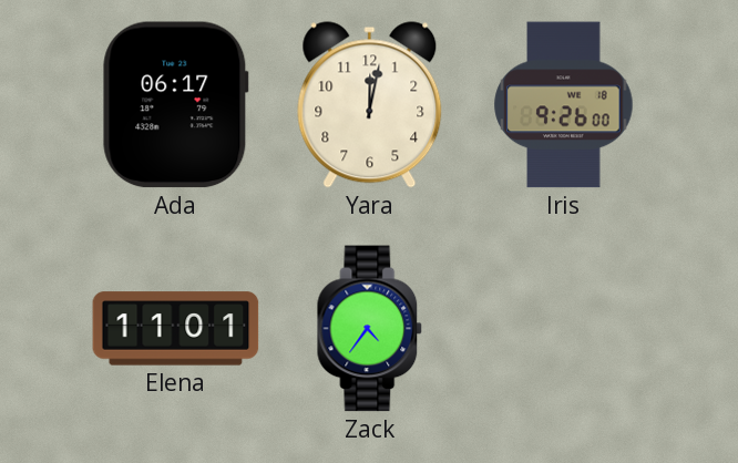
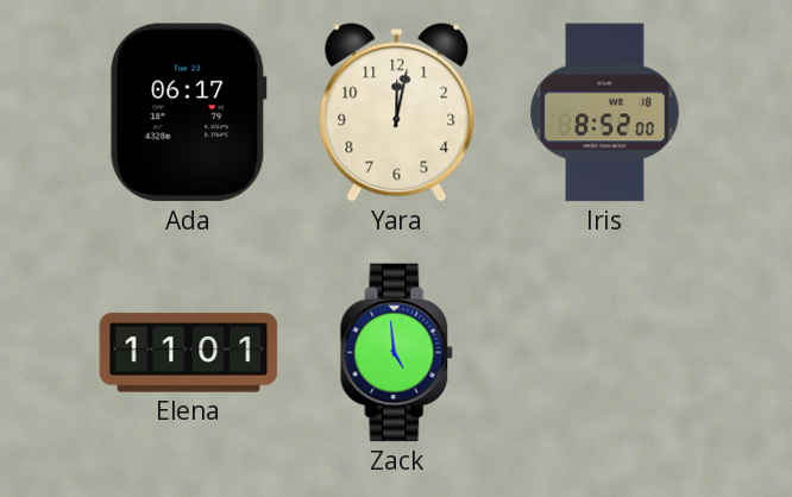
Iris: 9:26 -> 8:52
Zack: 4:36 -> 4:59
